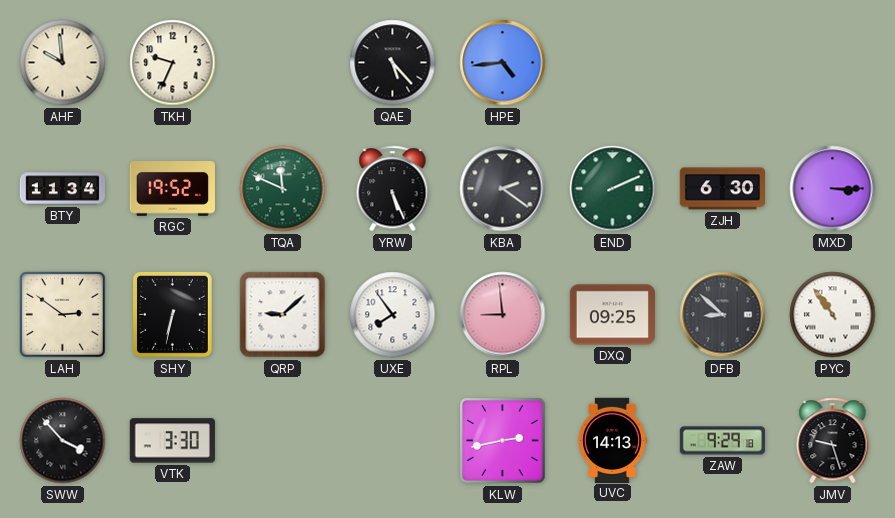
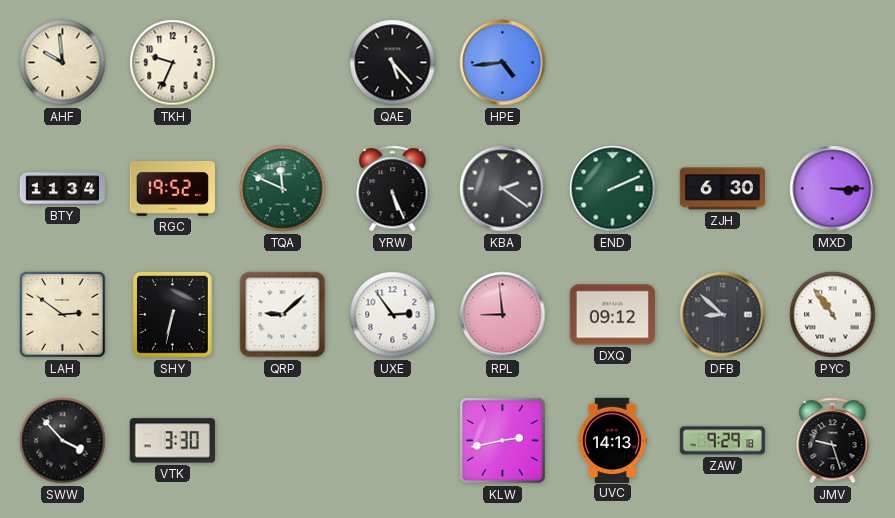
UXE: 7:54 -> 2:54
DXQ: 09:25 -> 09:12
